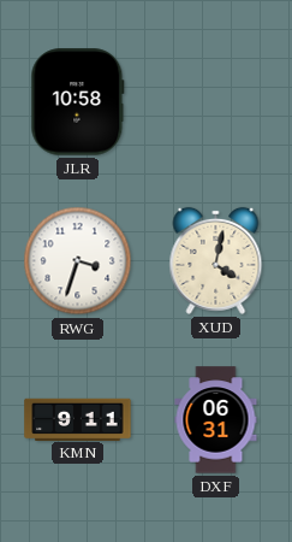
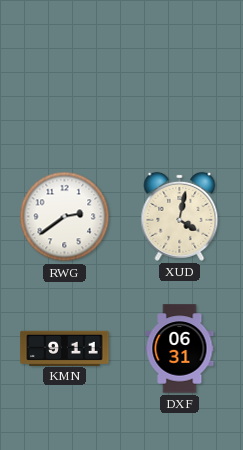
JLR: 10:58 -> none
RWG: 3:33 -> 2:39
